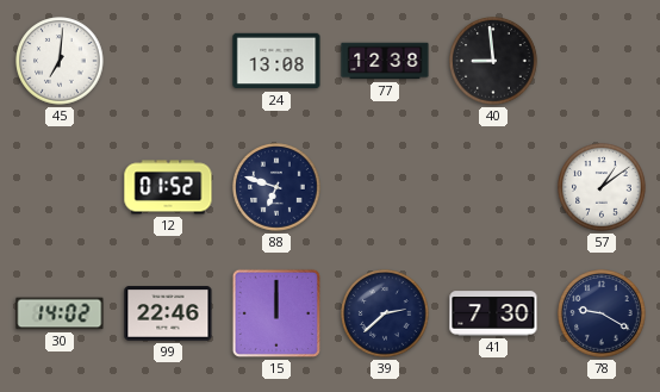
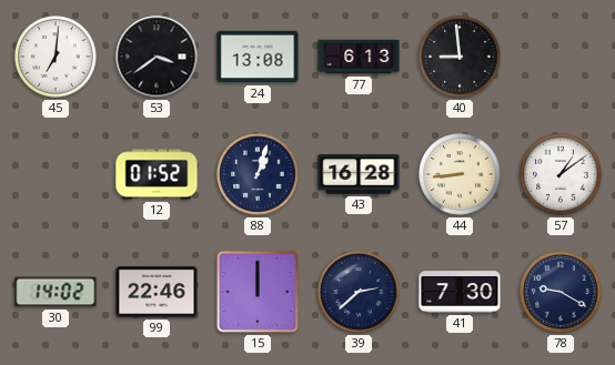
53: none -> 3:39
77: 12:38 -> 6:13
88: 6:48 -> 1:03
43: none -> 16:28
44: none -> 8:44
